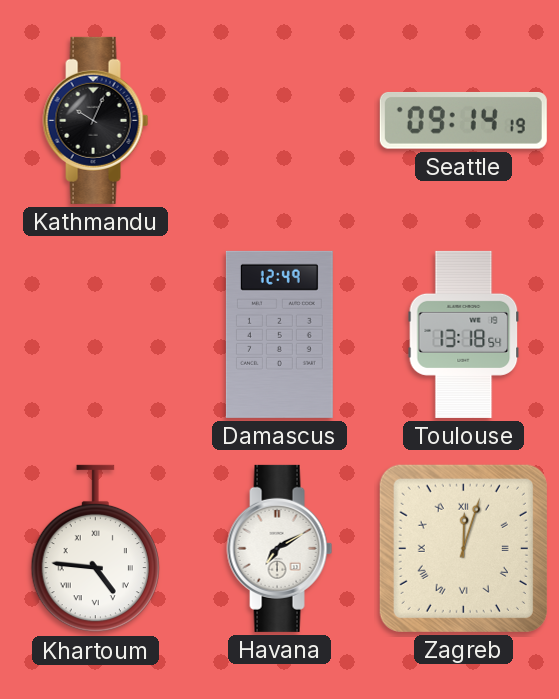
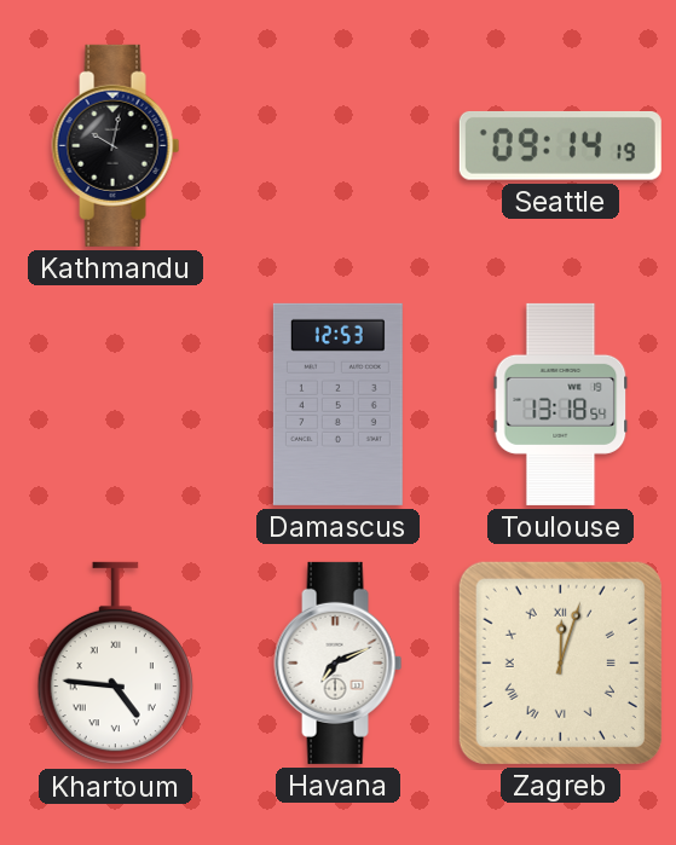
Kathmandu: 10:04 -> 10:02
Damascus: 12:49 -> 12:53
Havana: 7:10 -> 7:11
